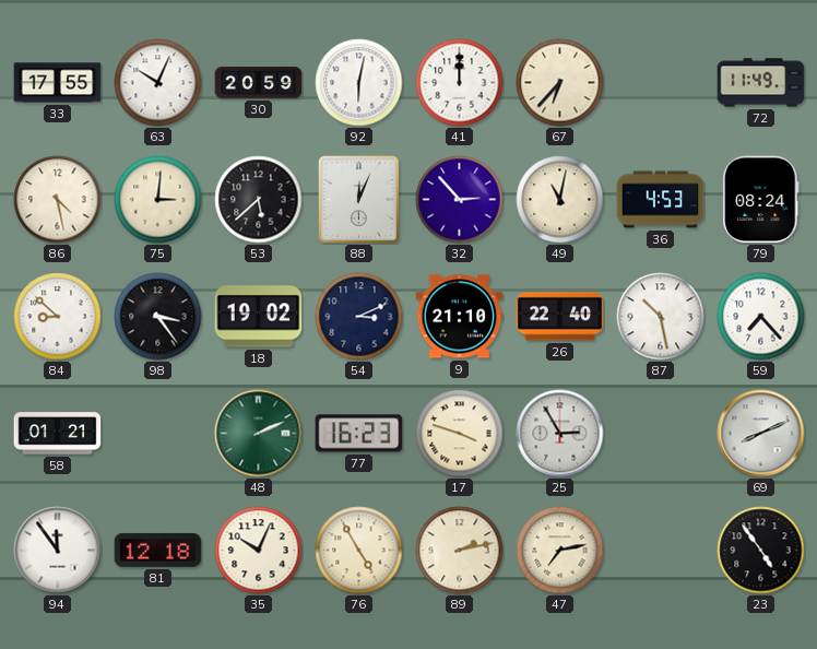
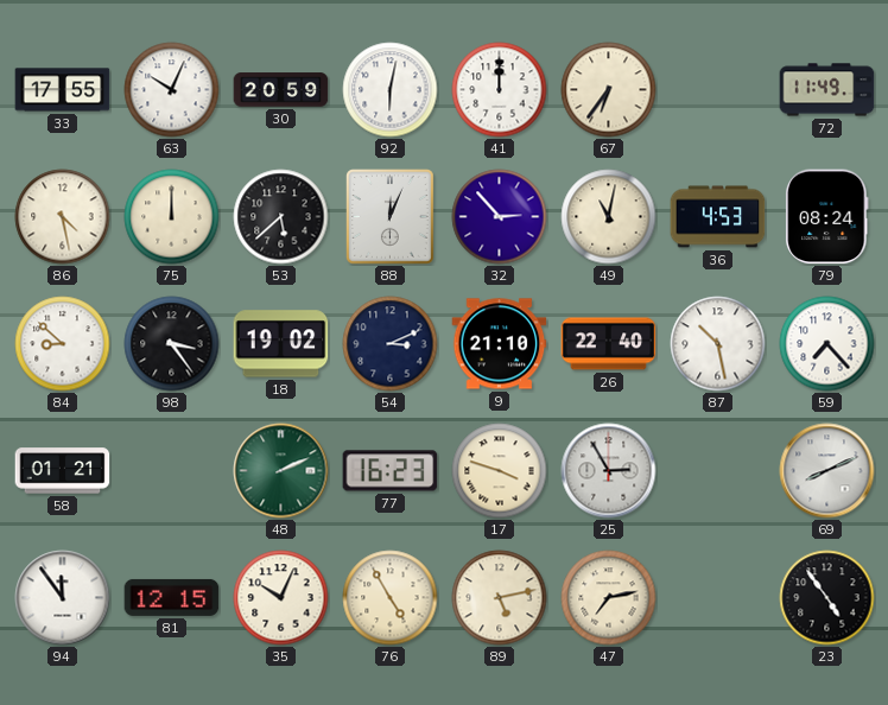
67: 6:37 -> 6:36
75: 3:01 -> 12:00
81: 12:18 -> 12:15
89: 2:13 -> 5:13
